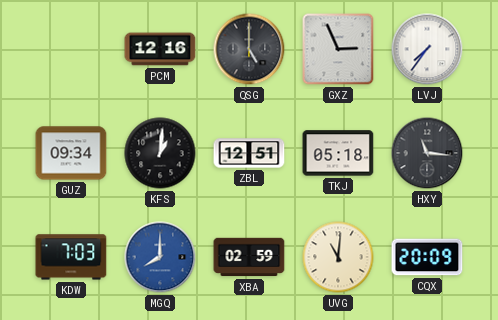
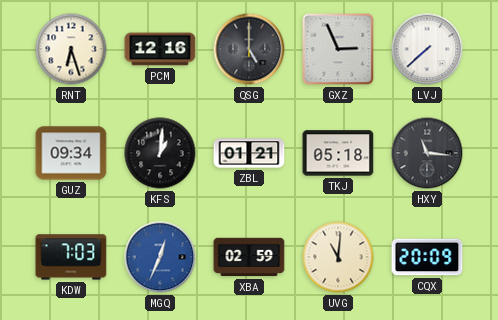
RNT: none -> 6:27
LVJ: 7:36 -> 7:38
ZBL: 12:51 -> 01:21
MGQ: 8:00 -> 12:34
